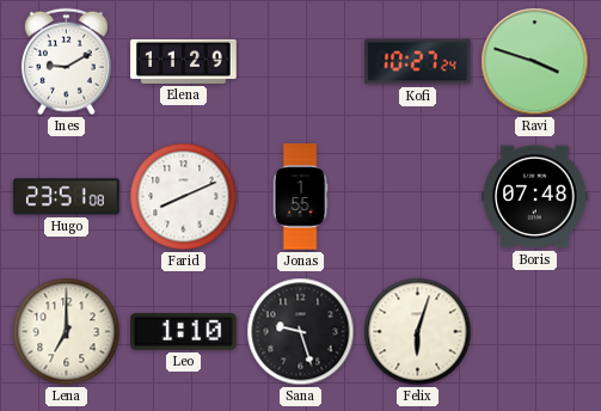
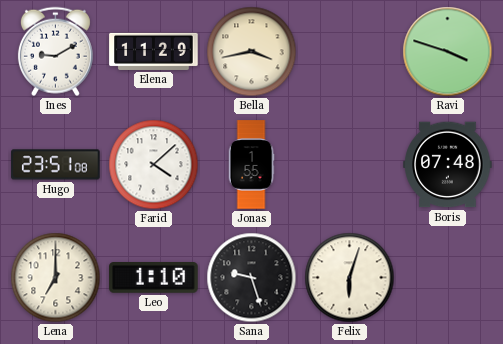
Bella: none -> 3:43
Kofi: 10:27 -> none
Farid: 8:11 -> 4:08
